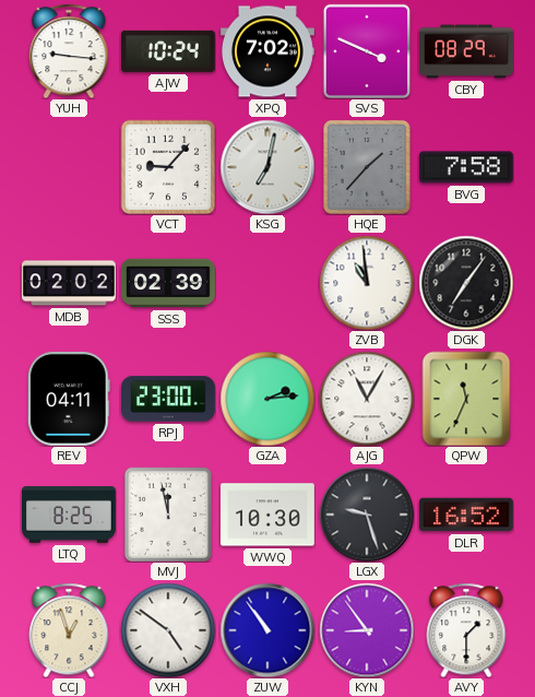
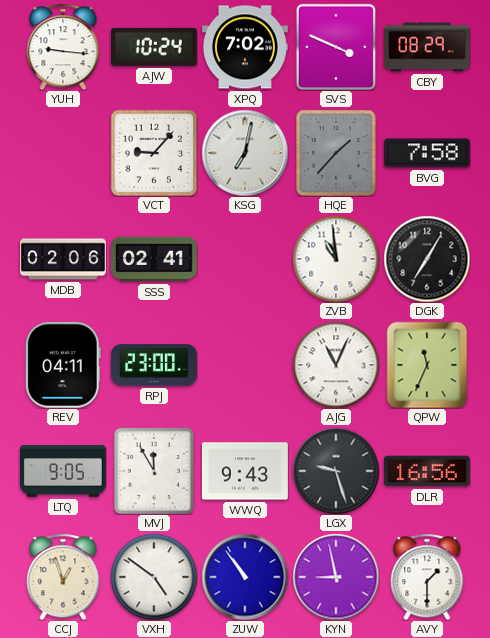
MDB: 02:02 -> 02:06
SSS: 02:39 -> 02:41
DGK: 7:06 -> 7:05
GZA: 2:14 -> none
AJG: 11:05 -> 11:04
LTQ: 8:25 -> 9:05
MVJ: 11:58 -> 11:55
WWQ: 10:30 -> 9:43
DLR: 16:52 -> 16:56
KYN: 8:54 -> 8:58
